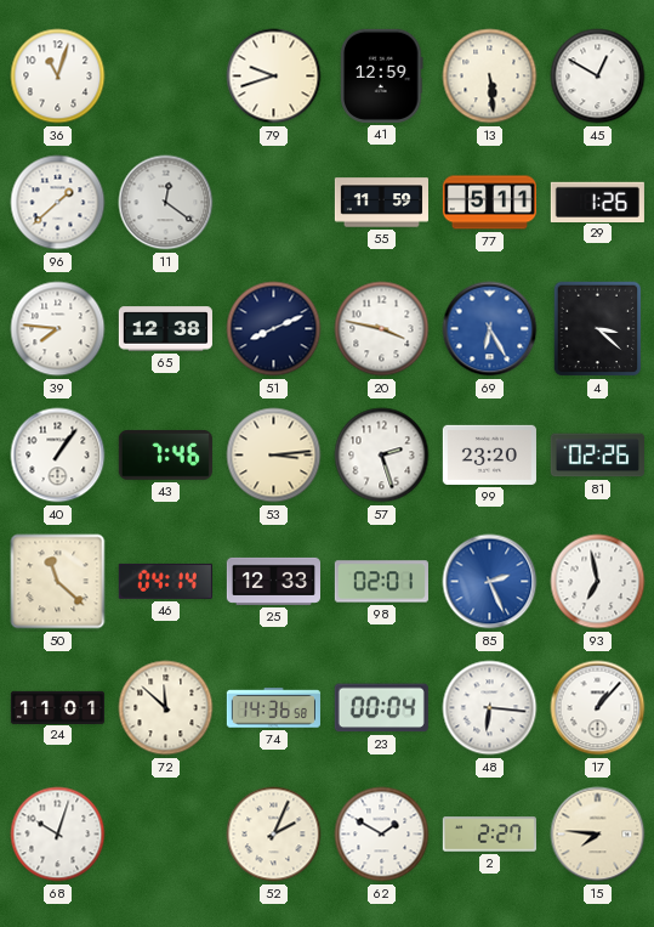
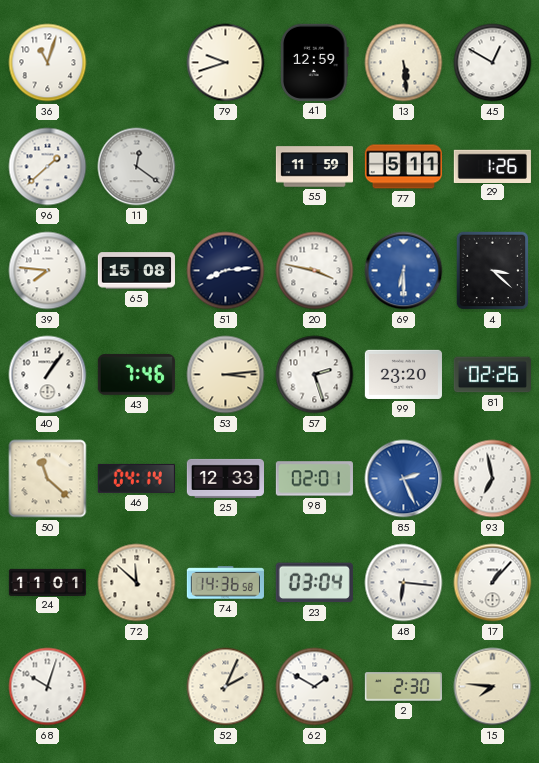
65: 12:38 -> 15:08
51: 8:11 -> 8:14
69: 6:25 -> 6:30
23: 00:04 -> 03:04
2: 2:27 -> 2:30
